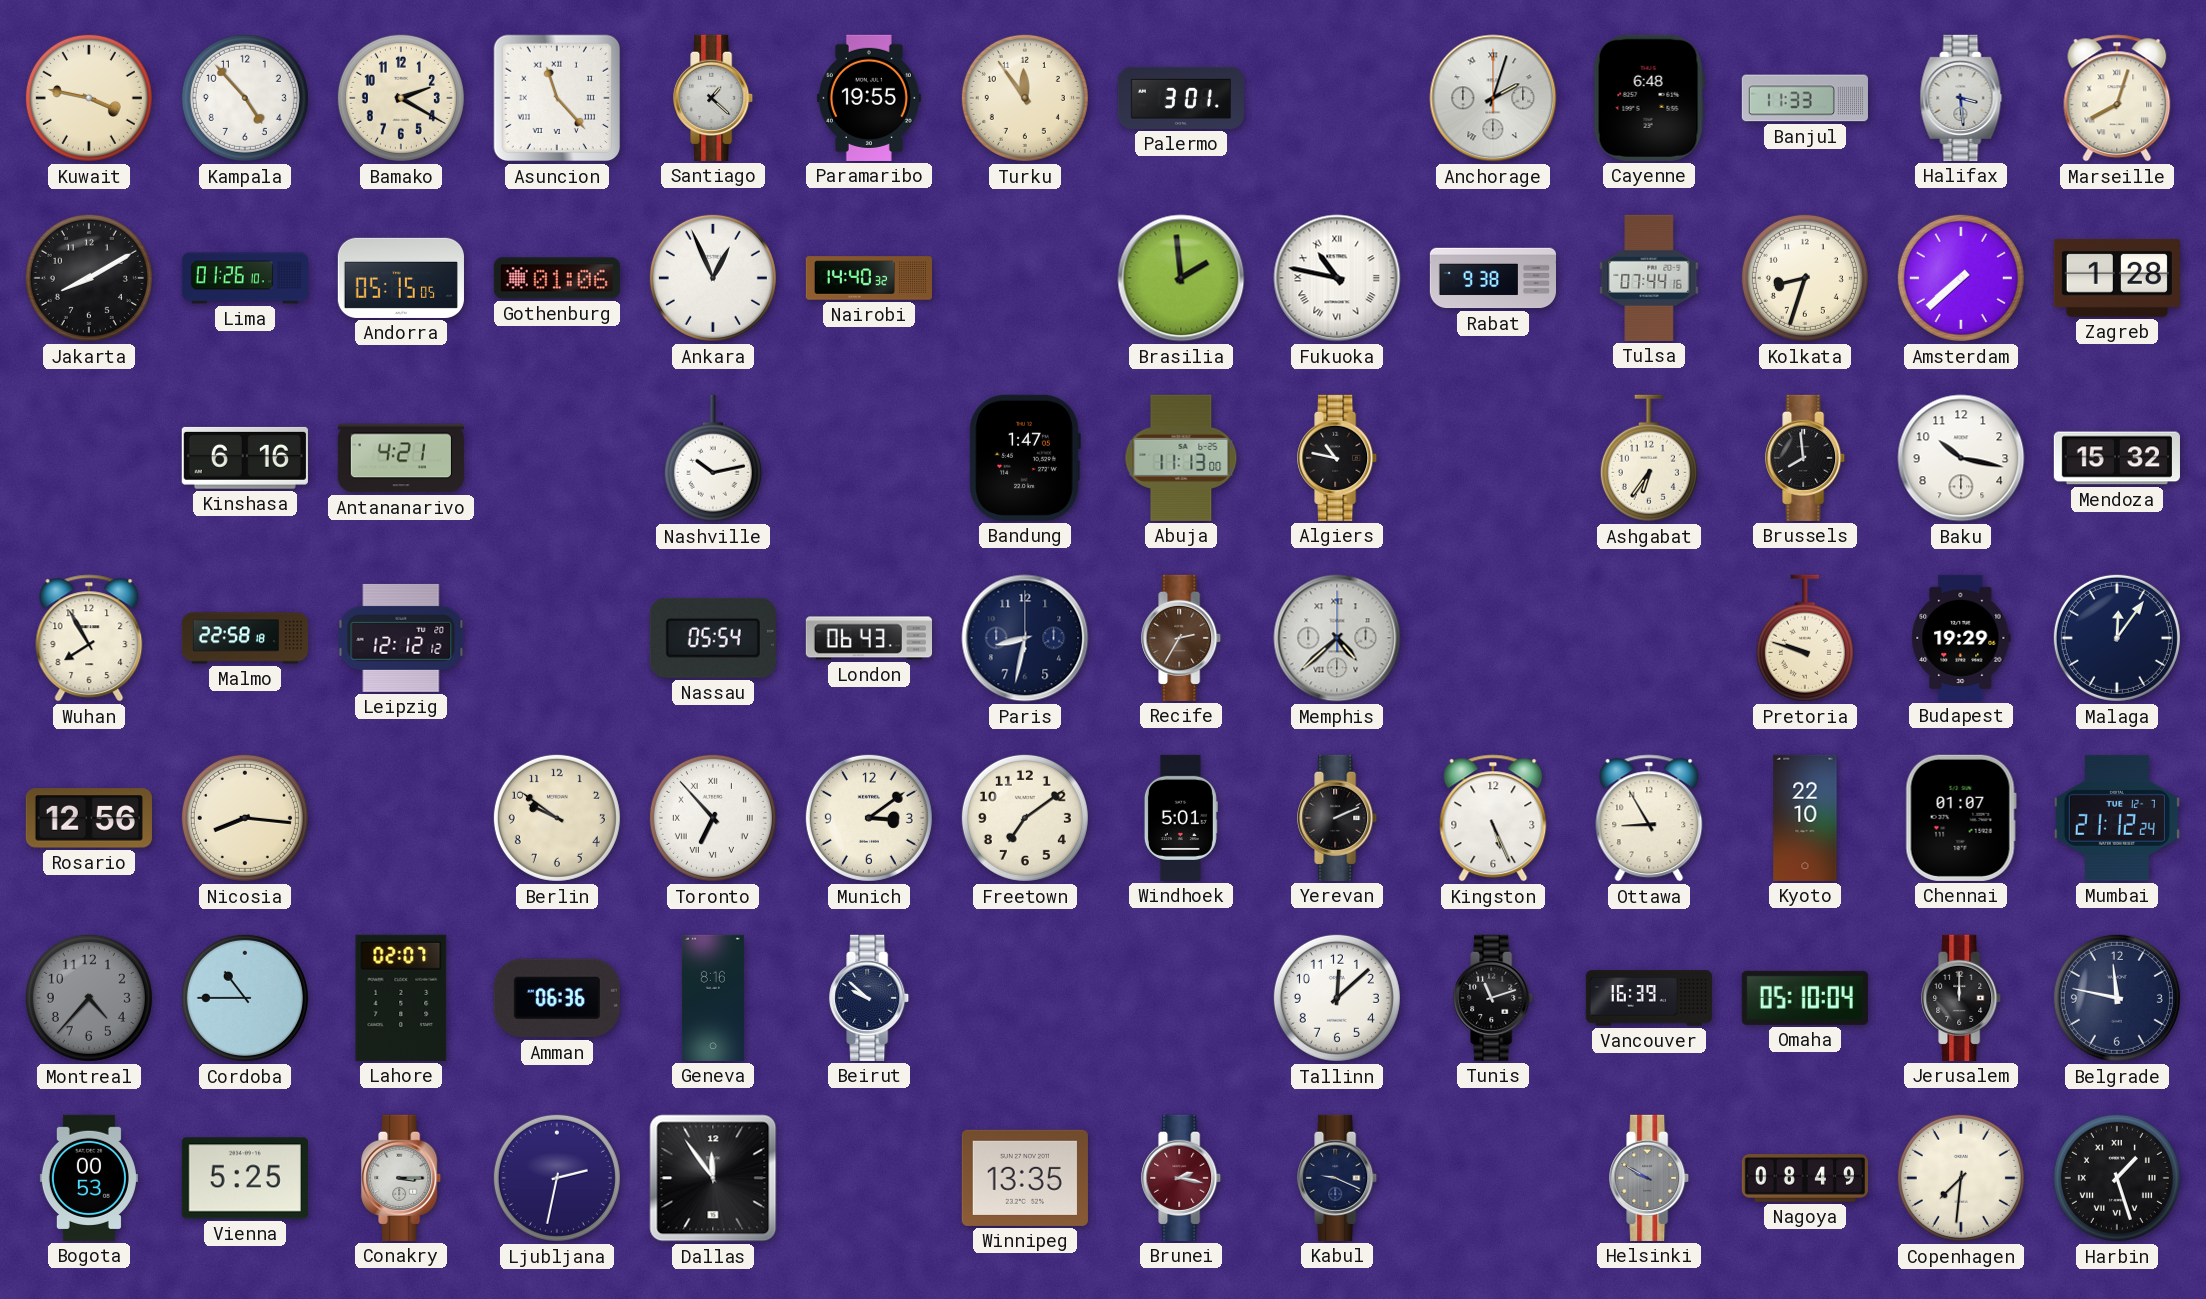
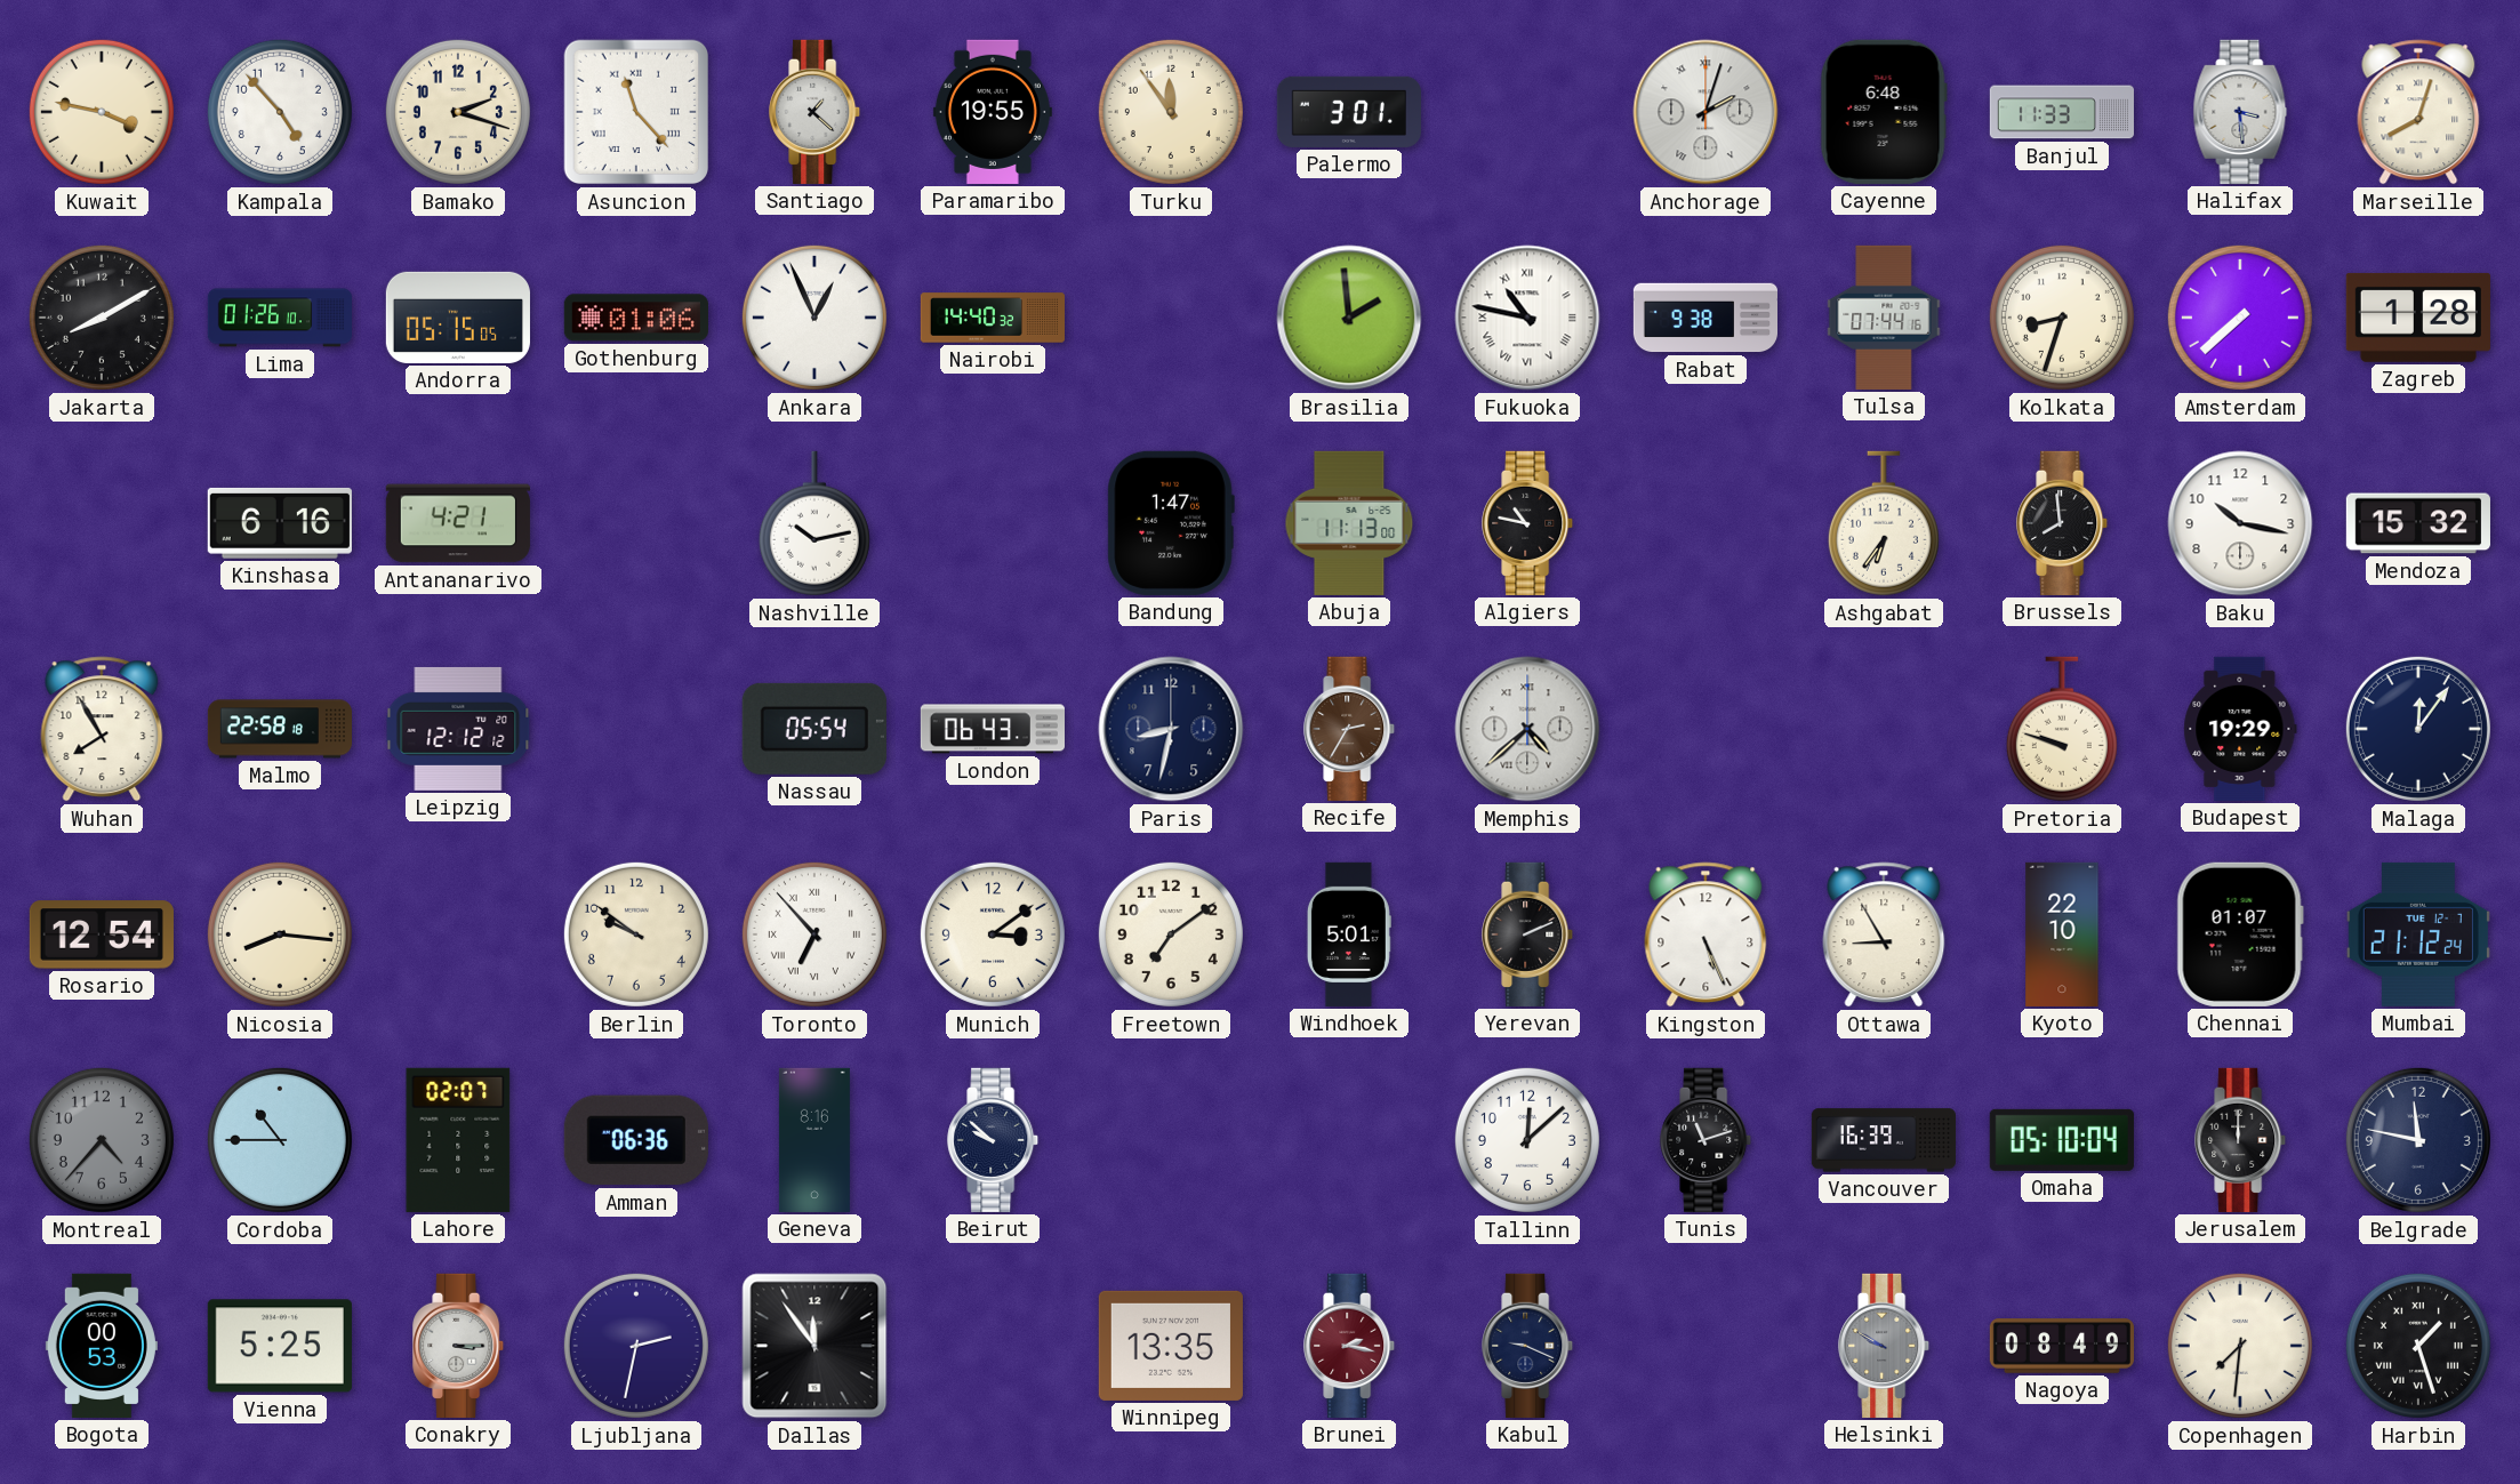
Bamako: 2:20 -> 2:18
Rosario: 12:56 -> 12:54
